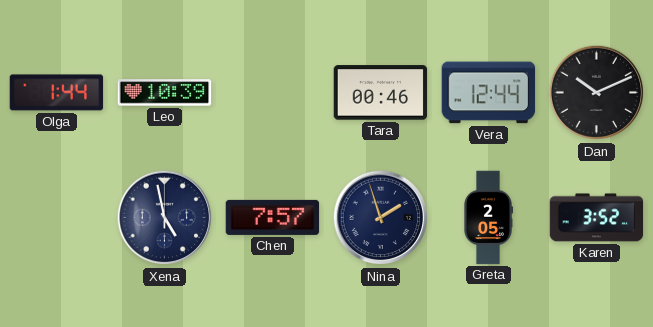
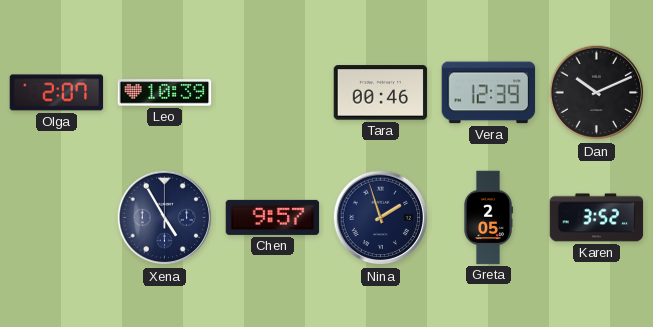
Olga: 1:44 -> 2:07
Vera: 12:44 -> 12:39
Xena: 4:58 -> 4:55
Chen: 7:57 -> 9:57
